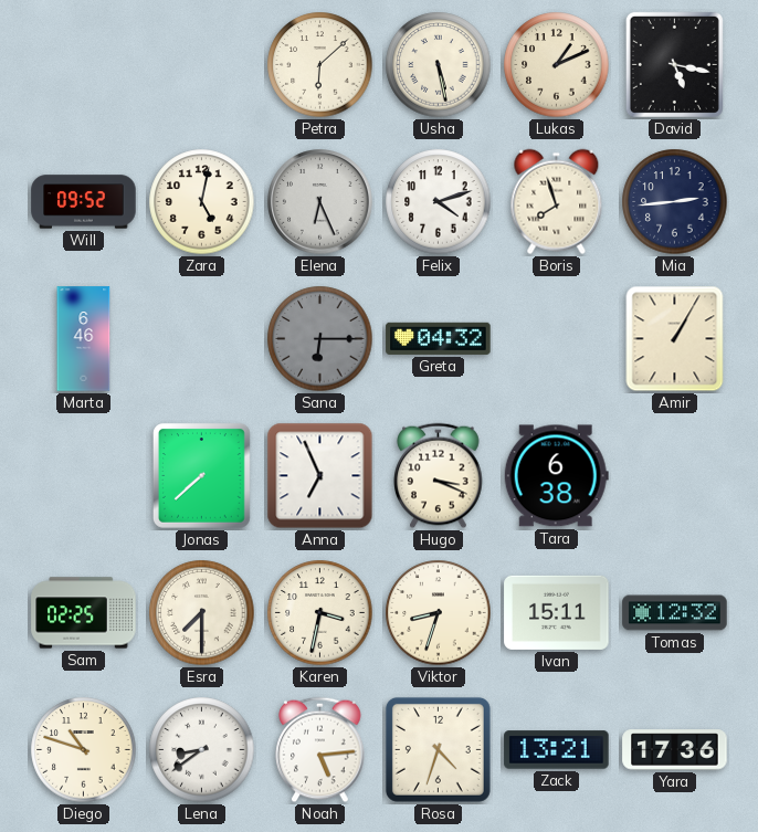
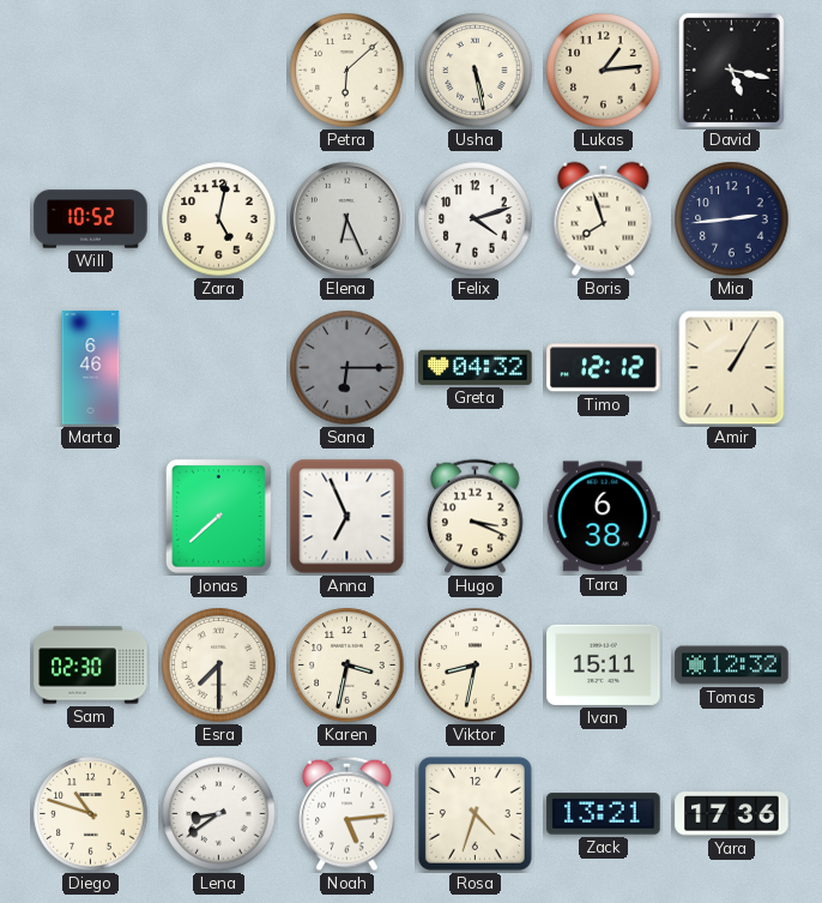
Lukas: 1:11 -> 1:14
Will: 09:52 -> 10:52
Timo: none -> 12:12
Sam: 02:25 -> 02:30
Viktor: 8:33 -> 8:32
